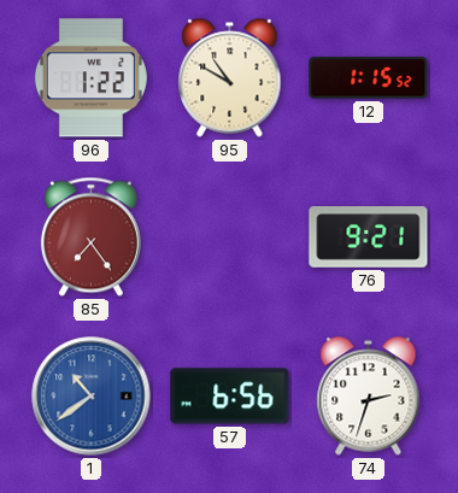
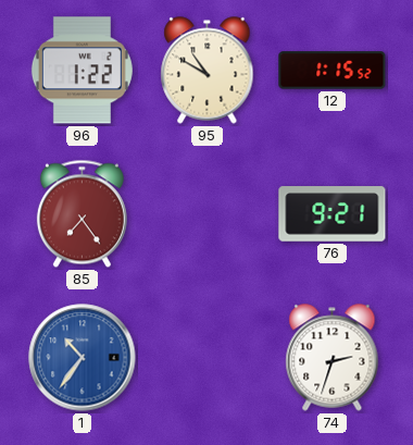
1: 10:39 -> 10:36
57: 6:56 -> none
